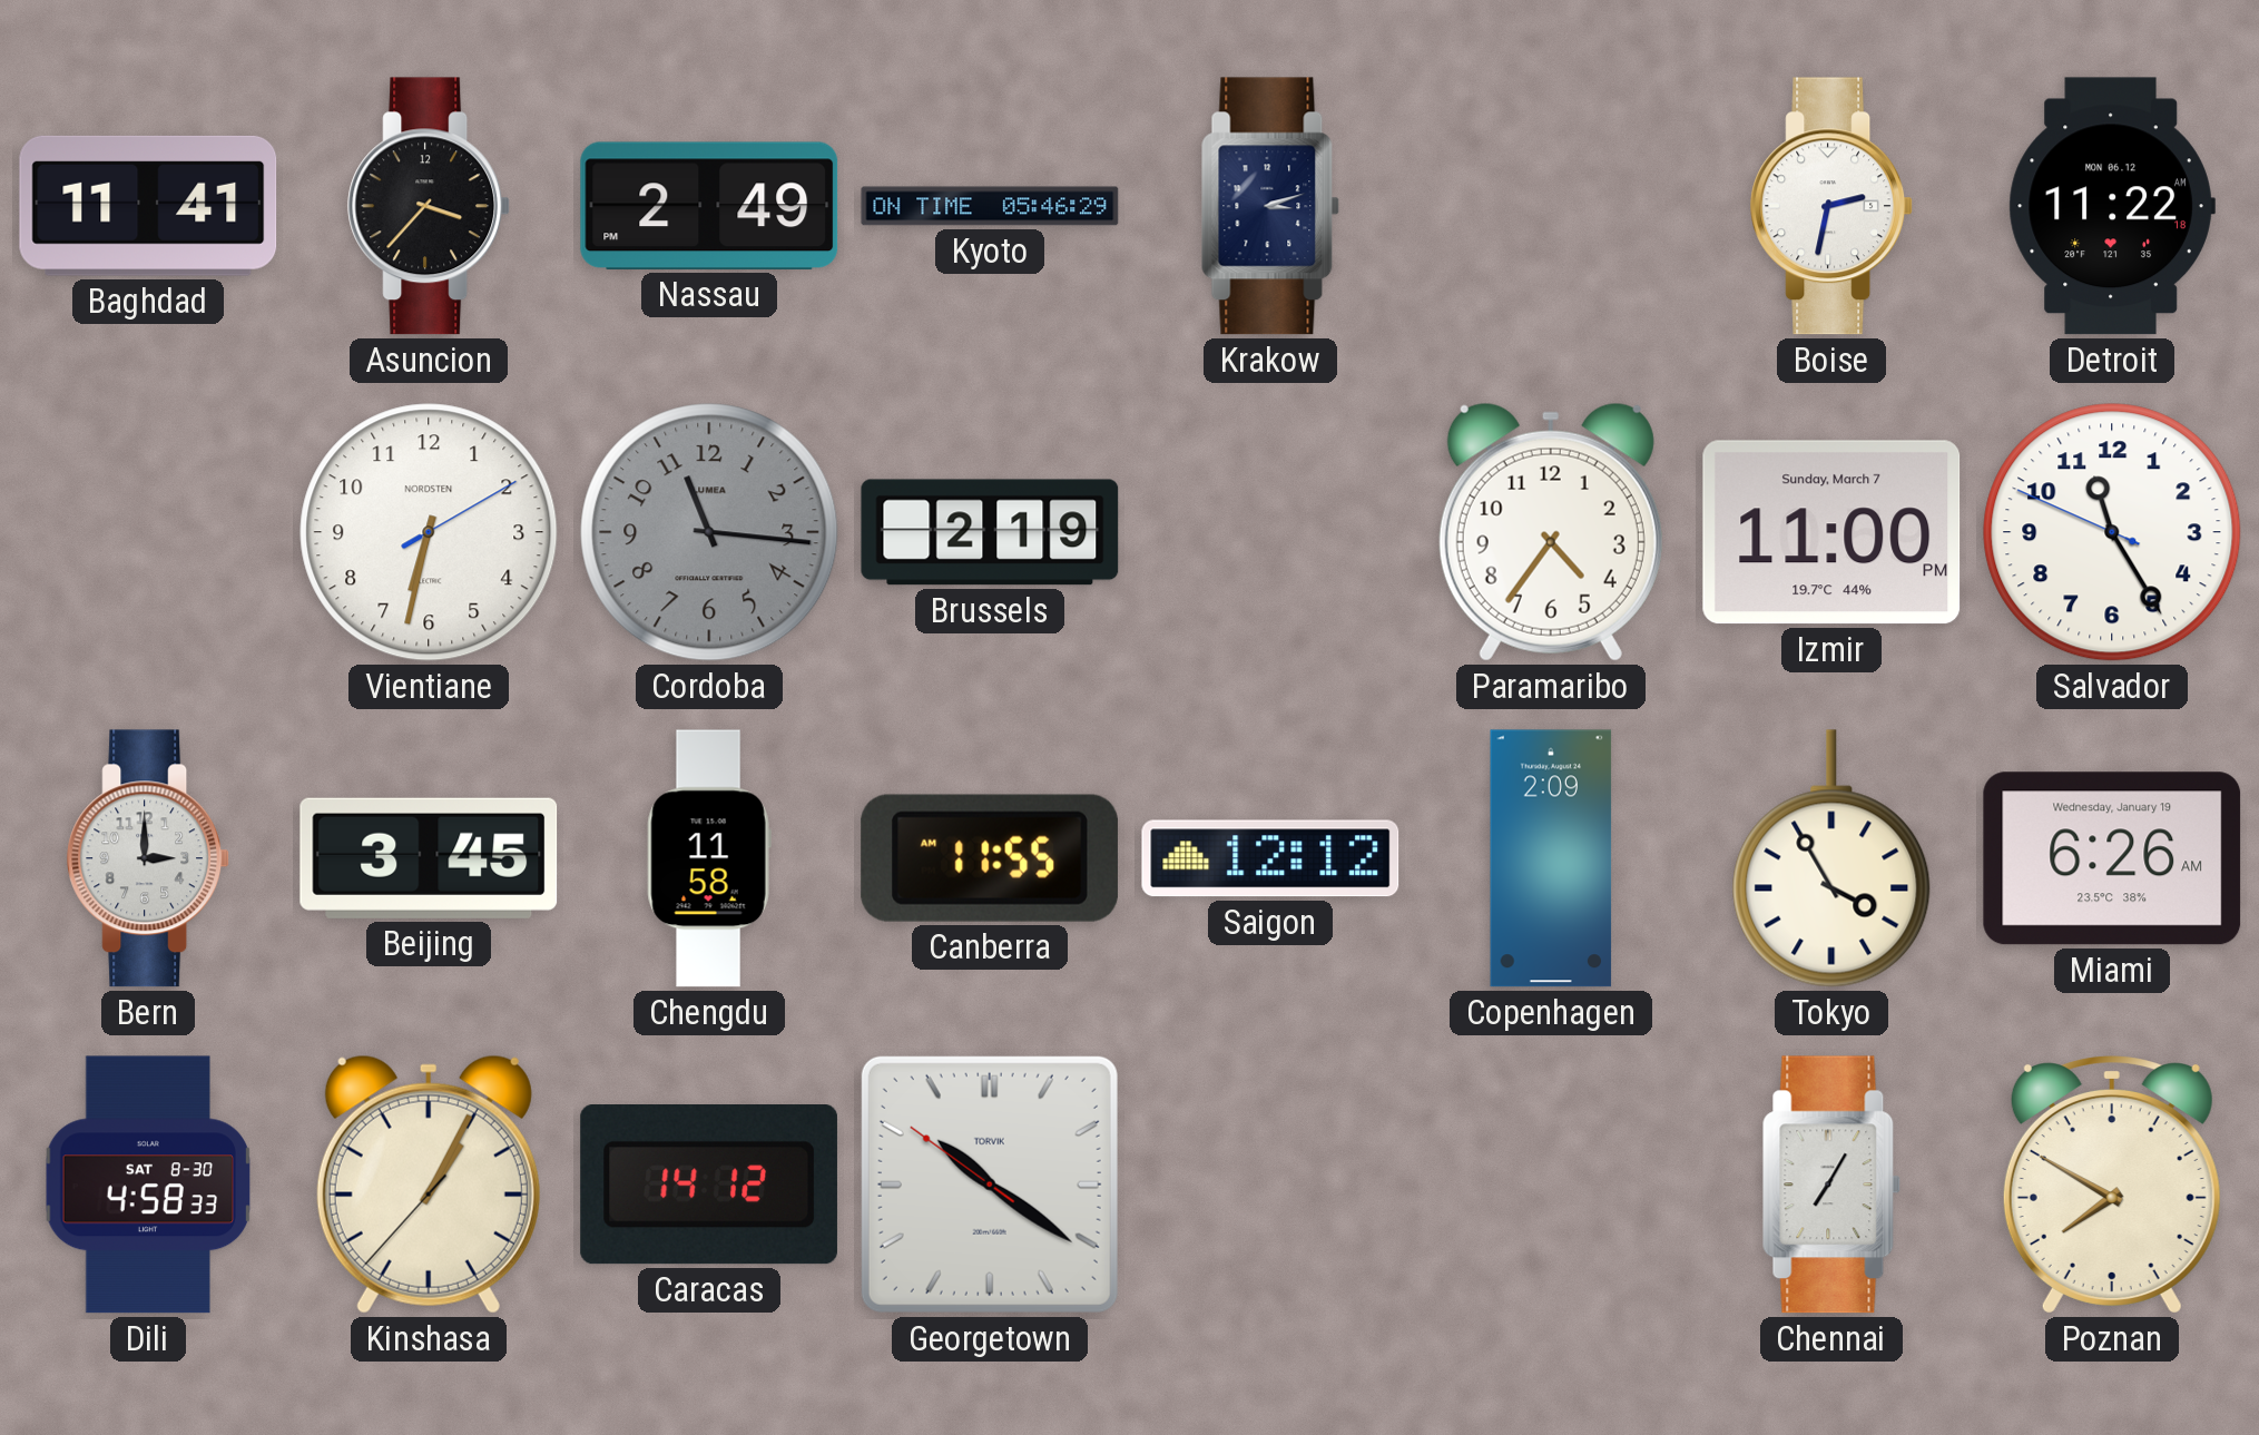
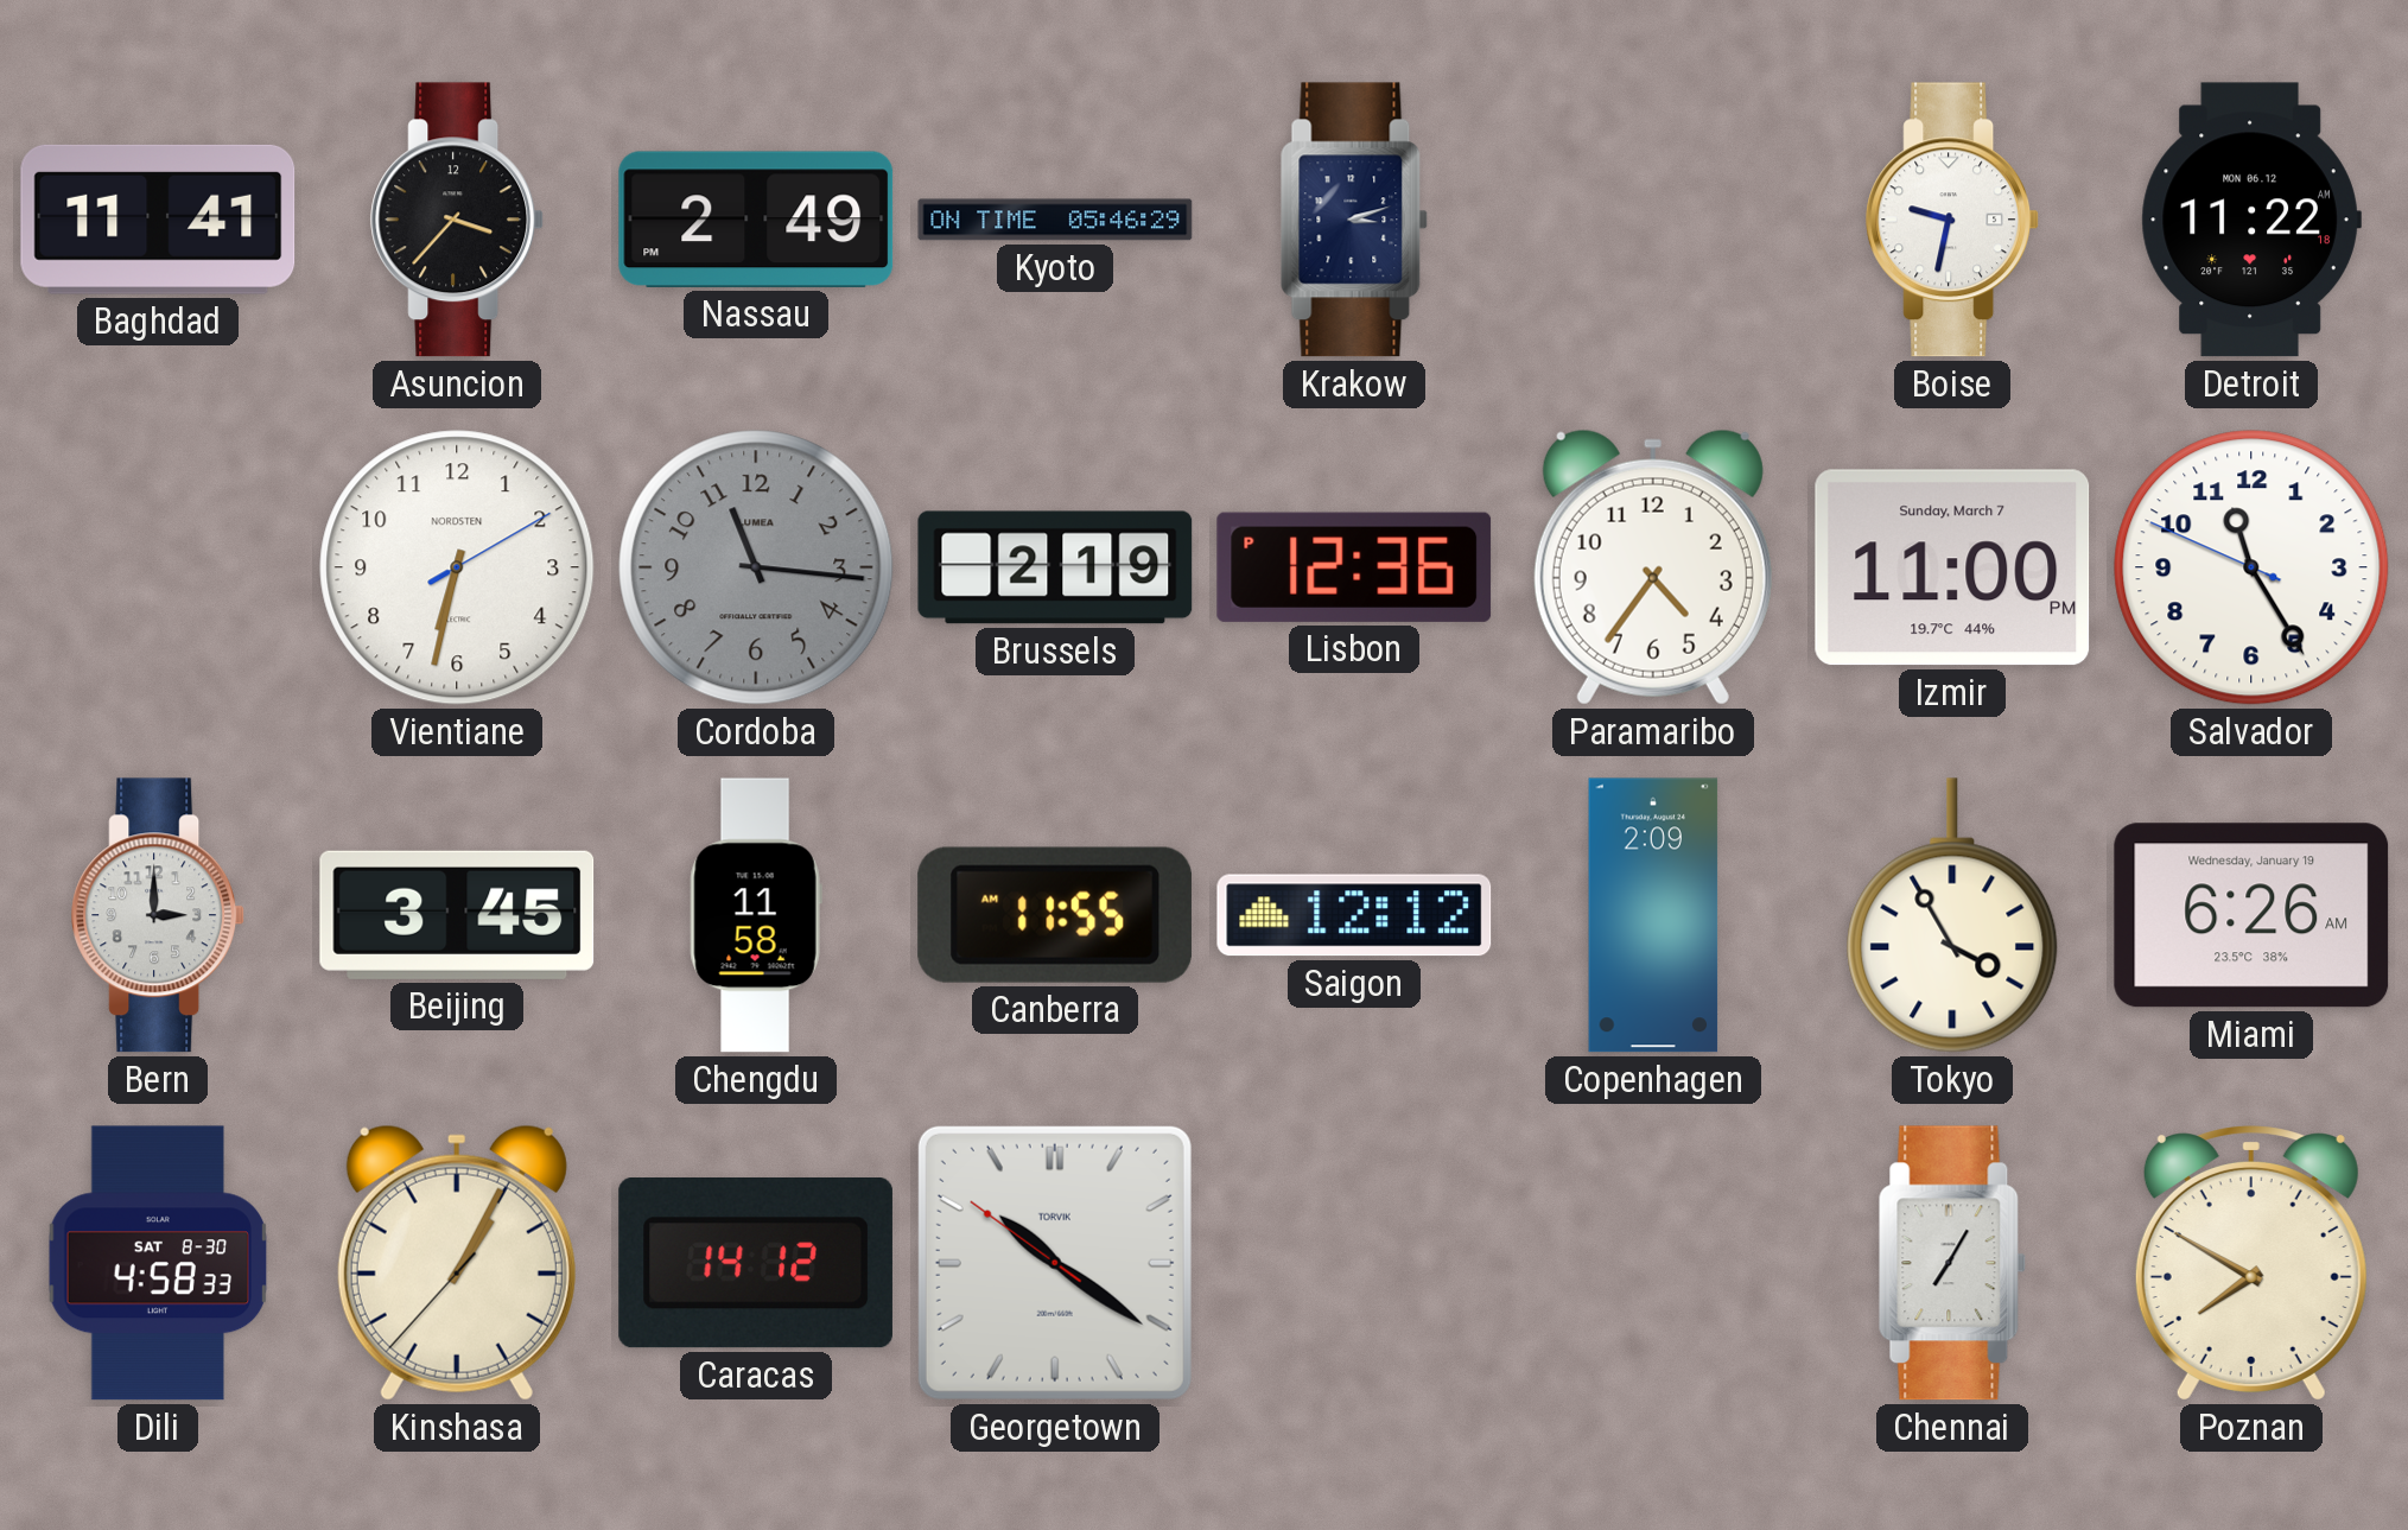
Boise: 2:32 -> 9:32
Lisbon: none -> 12:36
